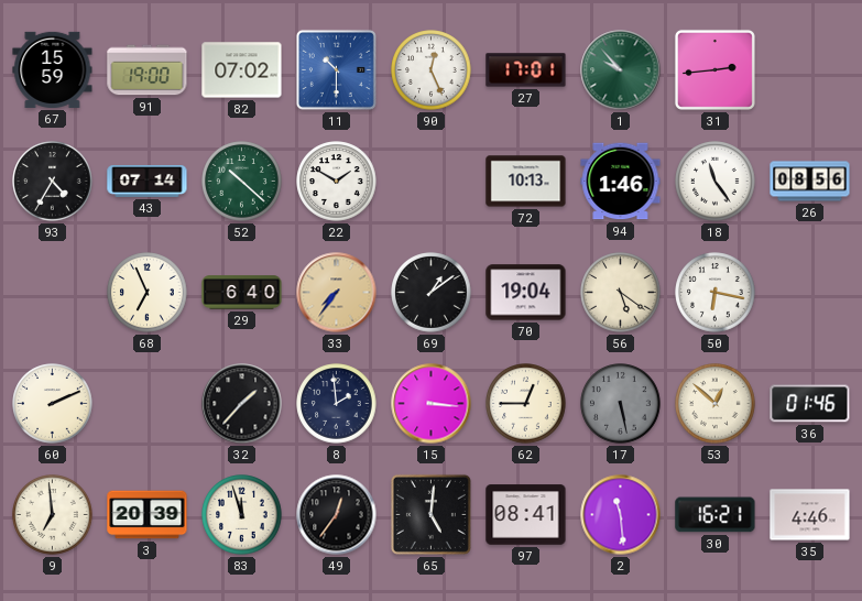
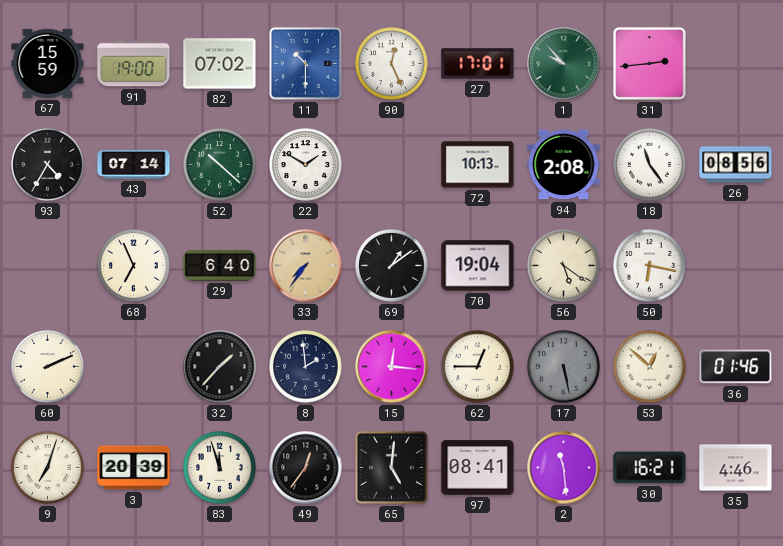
94: 1:46 -> 2:08
15: 3:16 -> 12:16
9: 6:59 -> 7:03
